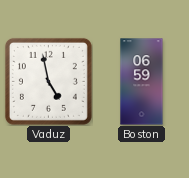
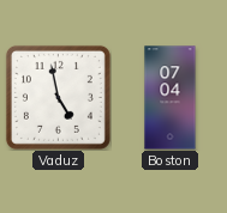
Boston: 06:59 -> 07:04
